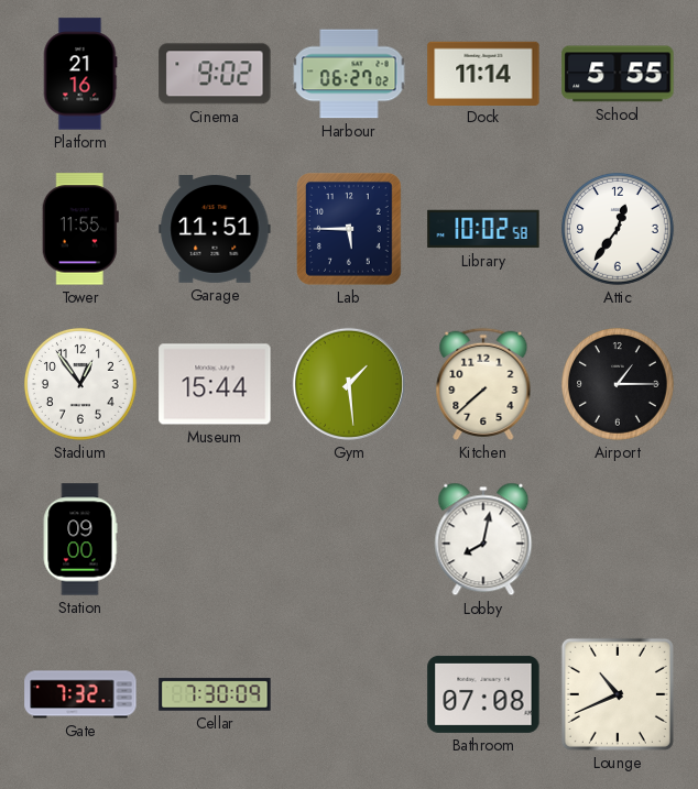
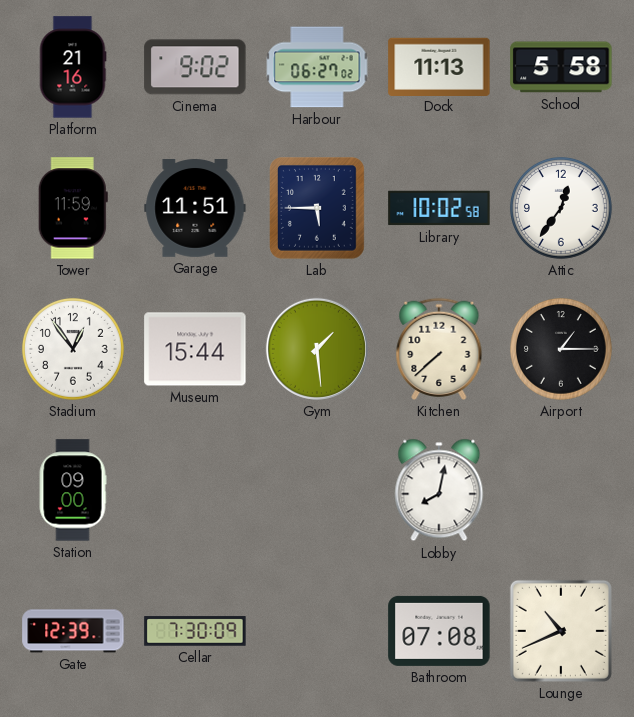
Dock: 11:14 -> 11:13
School: 5:55 -> 5:58
Tower: 11:55 -> 11:59
Gate: 7:32 -> 12:39
